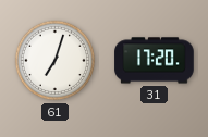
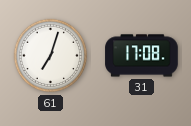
31: 17:20 -> 17:08
